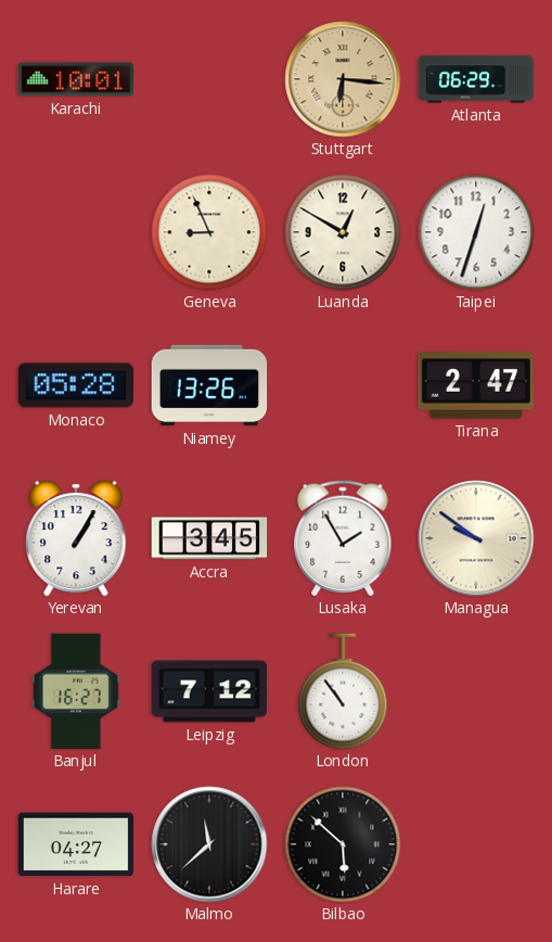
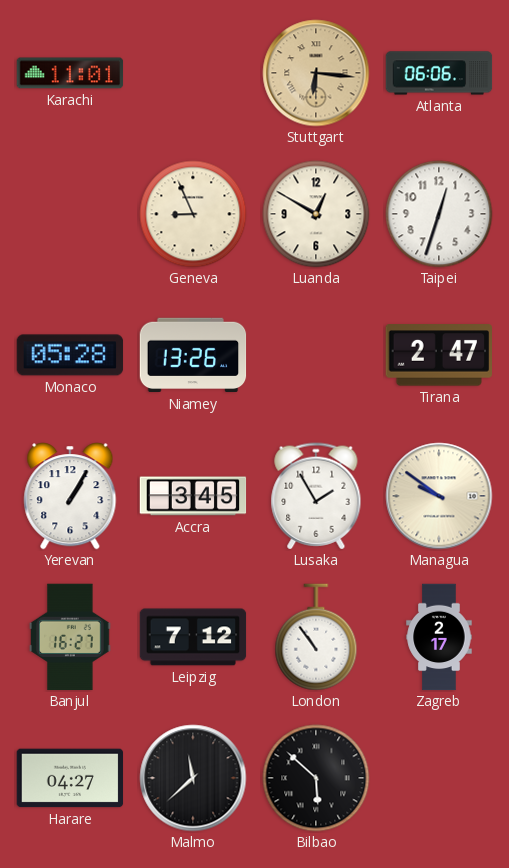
Karachi: 10:01 -> 11:01
Atlanta: 06:29 -> 06:06
Zagreb: none -> 2:17
